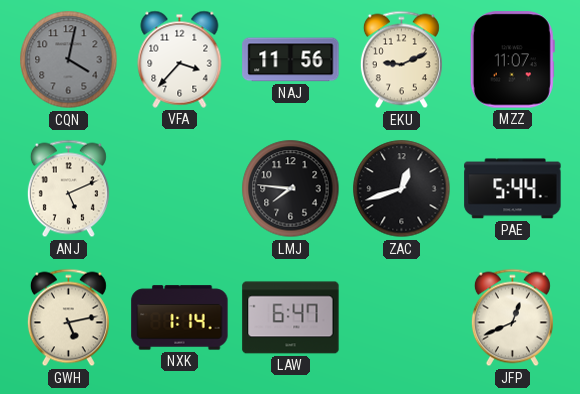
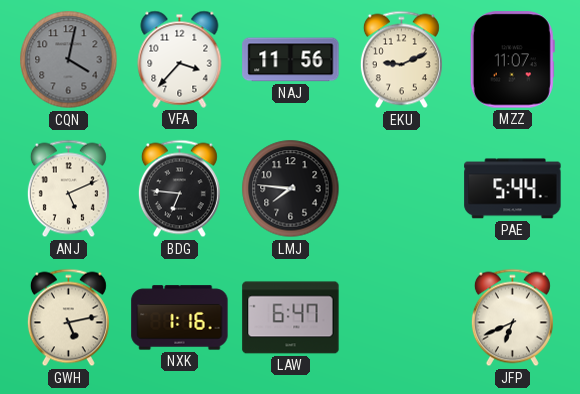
BDG: none -> 6:46
ZAC: 12:42 -> none
NXK: 1:14 -> 1:16
JFP: 12:41 -> 6:41
